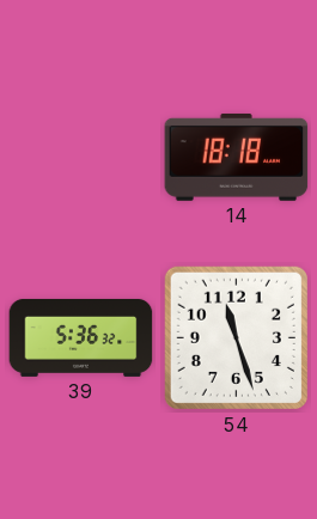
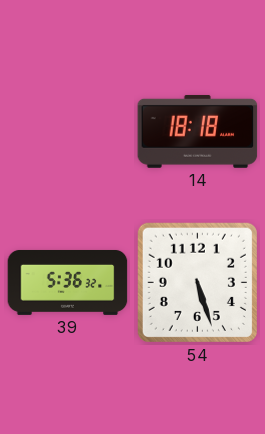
54: 11:27 -> 5:27
